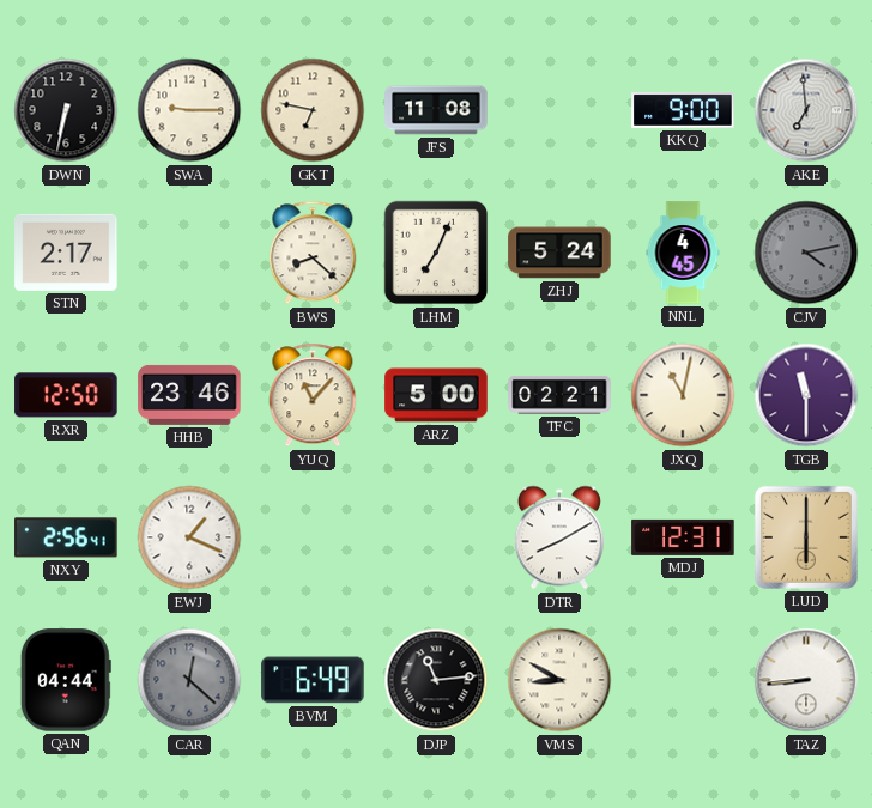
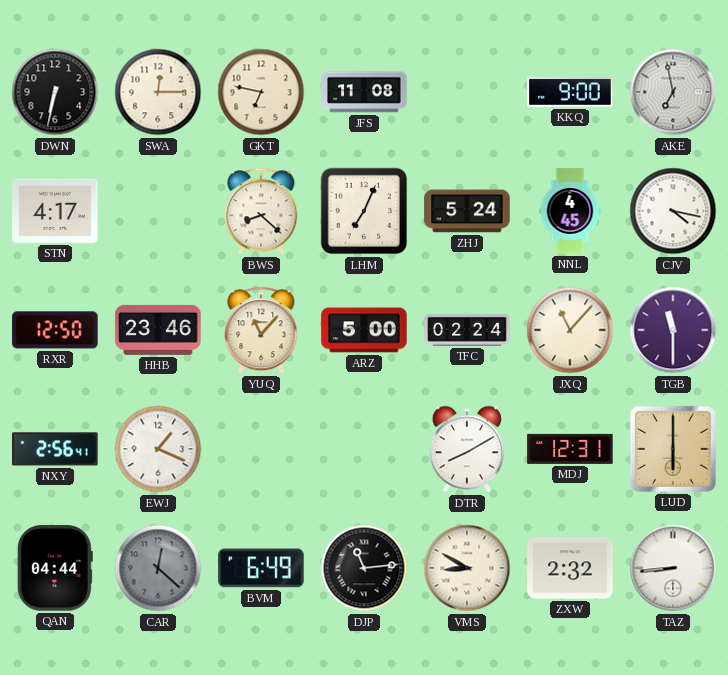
SWA: 9:15 -> 12:15
AKE: 6:59 -> 6:58
STN: 2:17 -> 4:17
CJV: 4:13 -> 4:17
CJV dial: grey -> white
TFC: 02:21 -> 02:24
JXQ: 11:02 -> 11:07
ZXW: none -> 2:32
